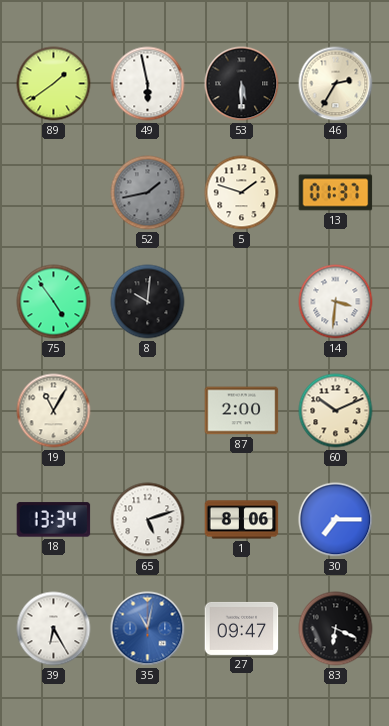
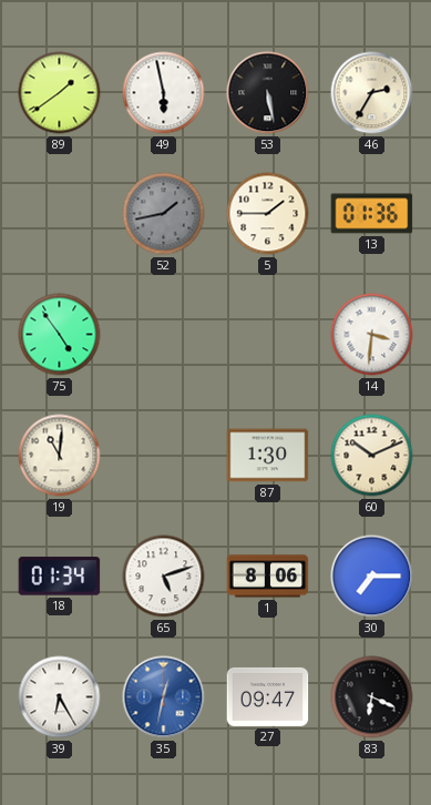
53: 5:30 -> 5:28
5: 1:48 -> 1:45
13: 01:37 -> 01:36
8: 10:01 -> none
19: 11:05 -> 11:01
87: 2:00 -> 1:30
18: 13:34 -> 01:34
35: 11:02 -> 12:32
